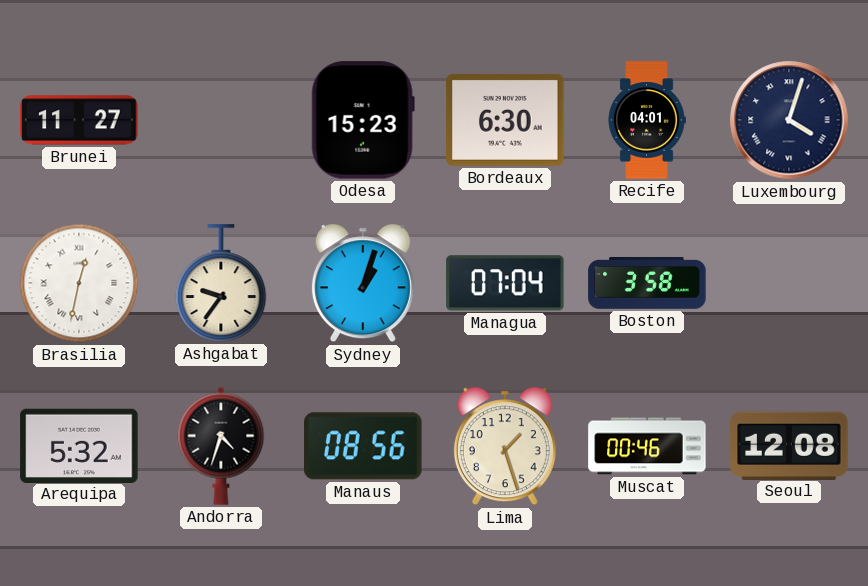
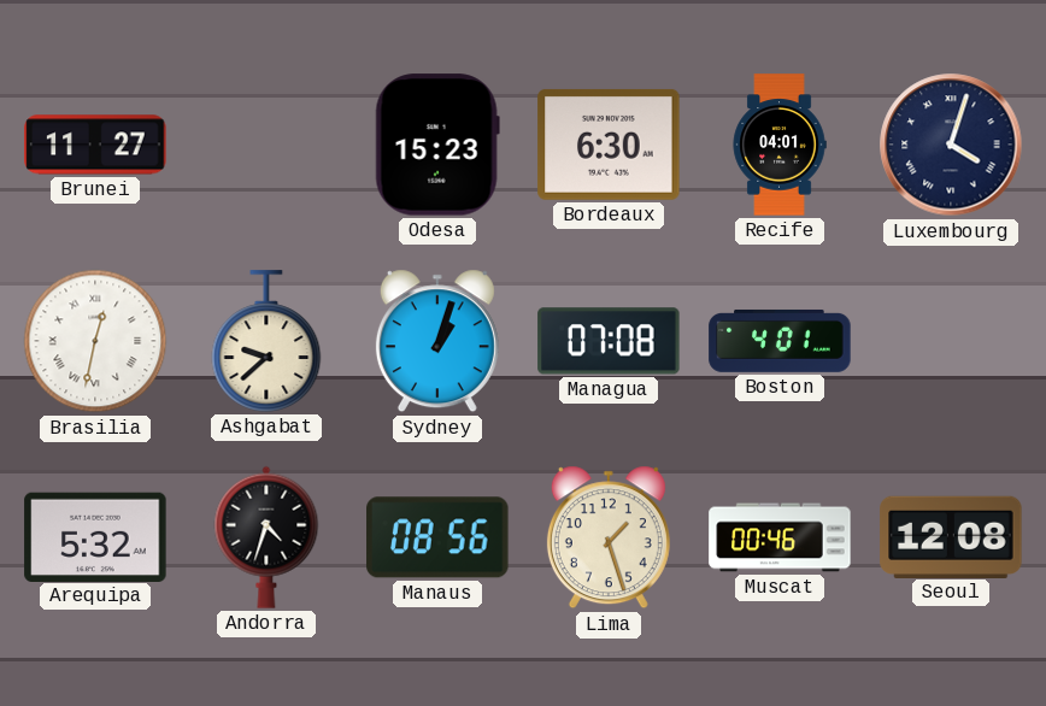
Ashgabat: 9:36 -> 9:38
Managua: 07:04 -> 07:08
Boston: 3:58 -> 4:01
